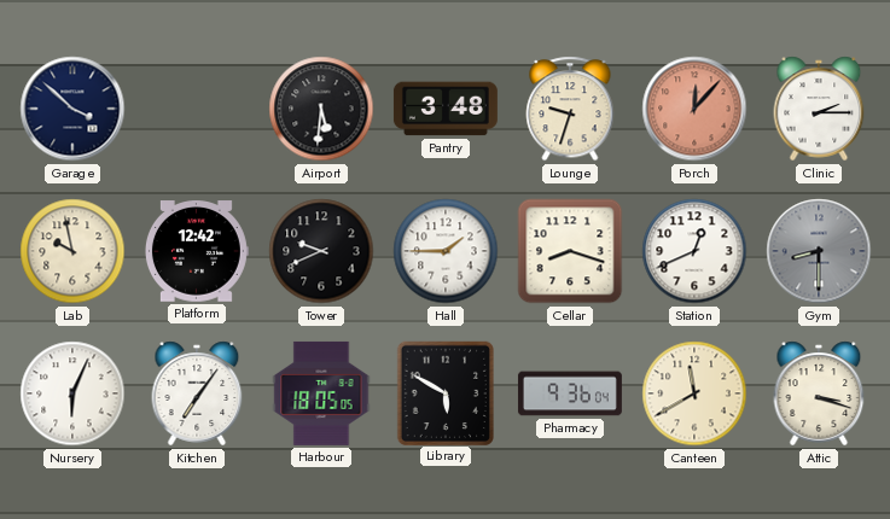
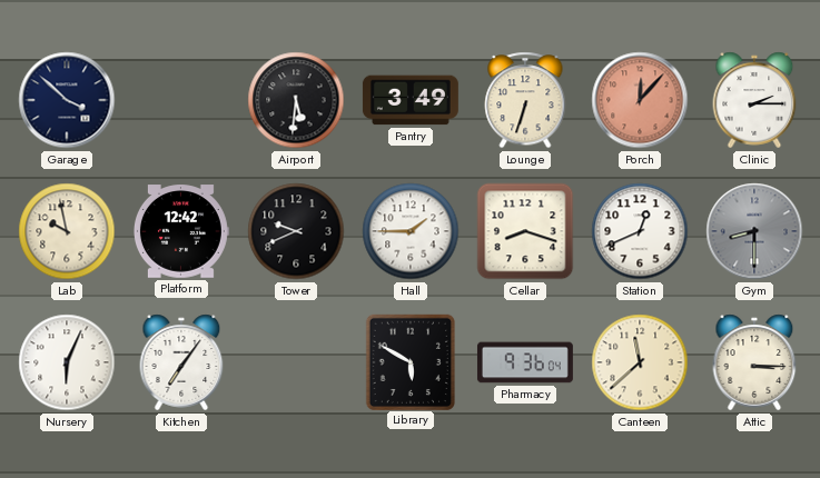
Pantry: 3:48 -> 3:49
Lounge: 9:33 -> 6:33
Harbour: 18:05 -> none
Canteen: 11:40 -> 11:38
Attic: 3:18 -> 3:15
